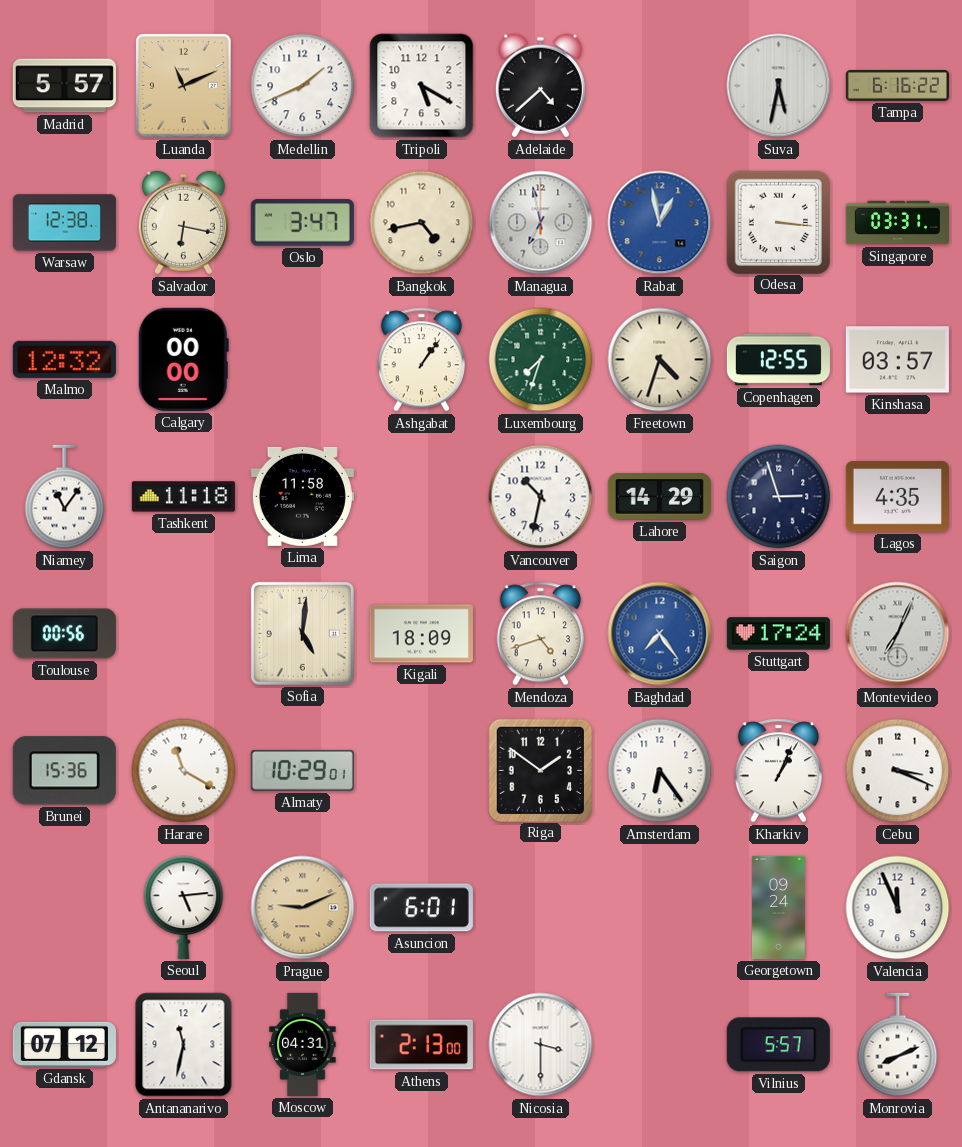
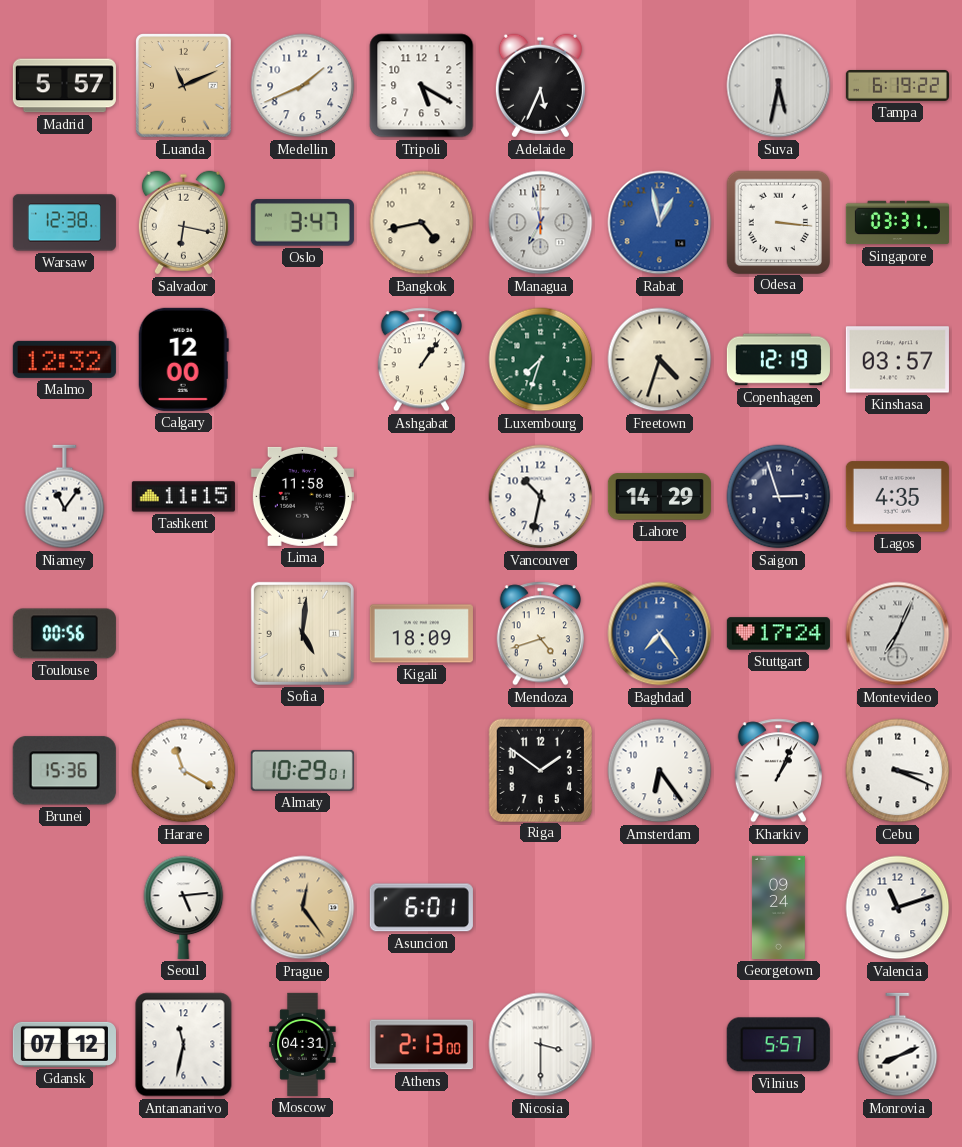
Adelaide: 4:38 -> 5:34
Tampa: 6:16 -> 6:19
Calgary: 00:00 -> 12:00
Copenhagen: 12:55 -> 12:19
Tashkent: 11:18 -> 11:15
Prague: 9:11 -> 12:24
Valencia: 11:56 -> 11:12
